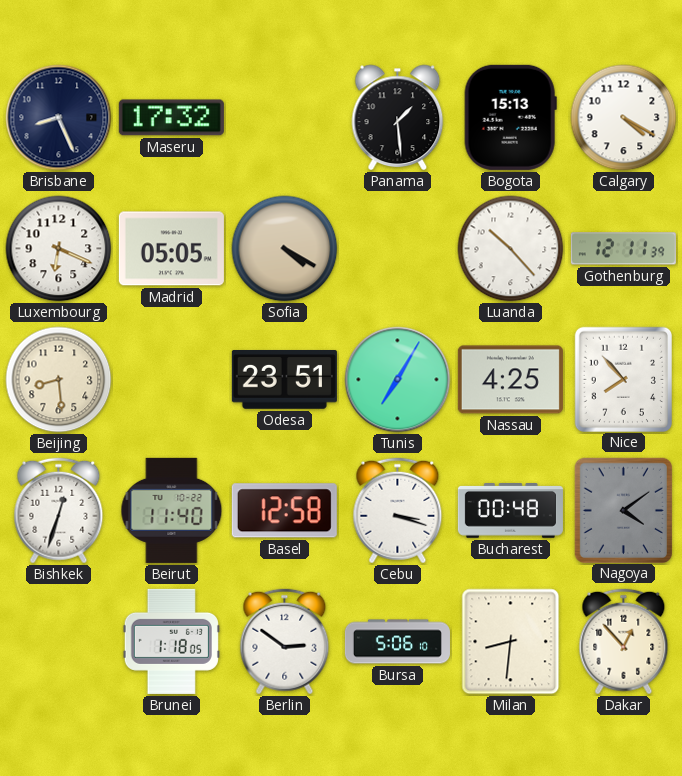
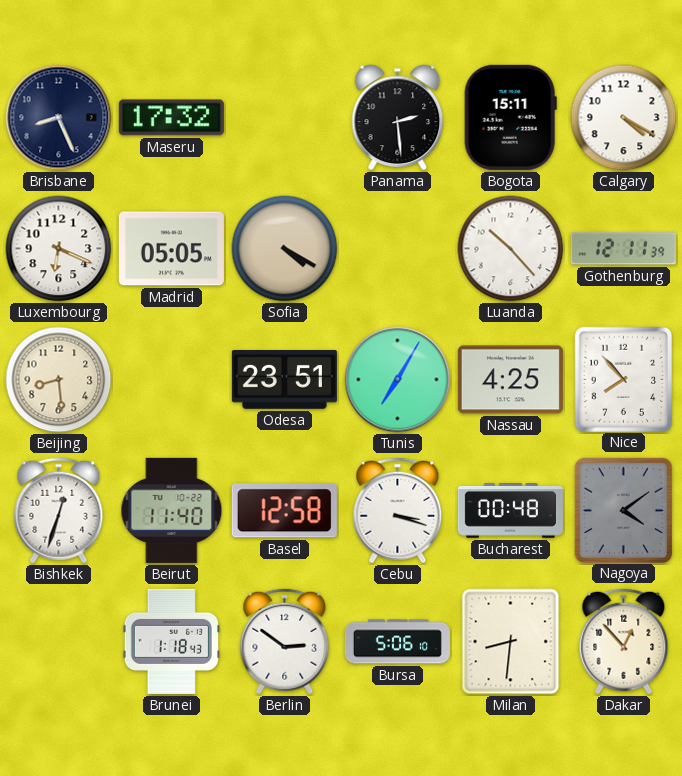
Panama: 1:29 -> 2:29
Bogota: 15:13 -> 15:11
Brunei: 1:18:05 -> 1:18:43
